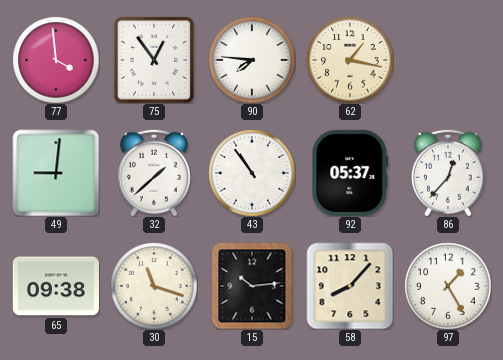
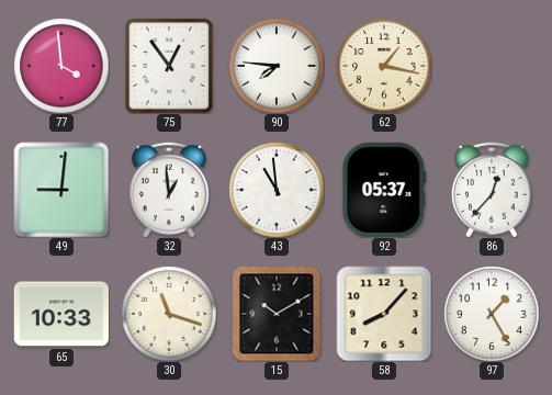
32: 1:38 -> 12:59
43: 10:54 -> 10:59
65: 09:38 -> 10:33
15: 10:14 -> 10:10
